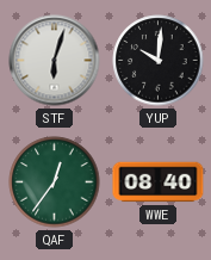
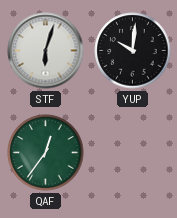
WWE: 08:40 -> none
